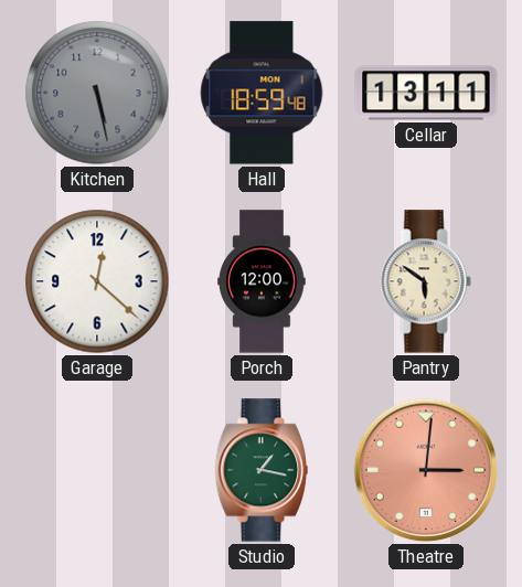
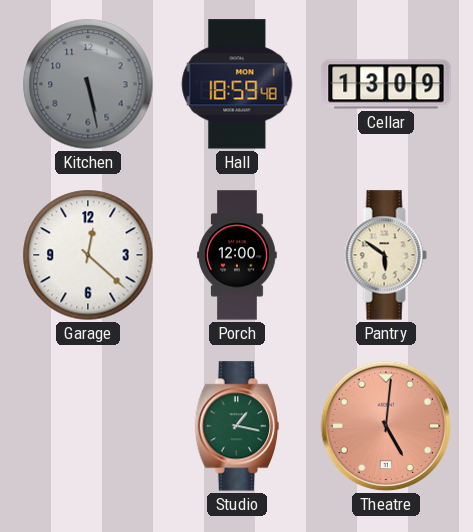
Cellar: 13:11 -> 13:09
Theatre: 3:01 -> 5:01
